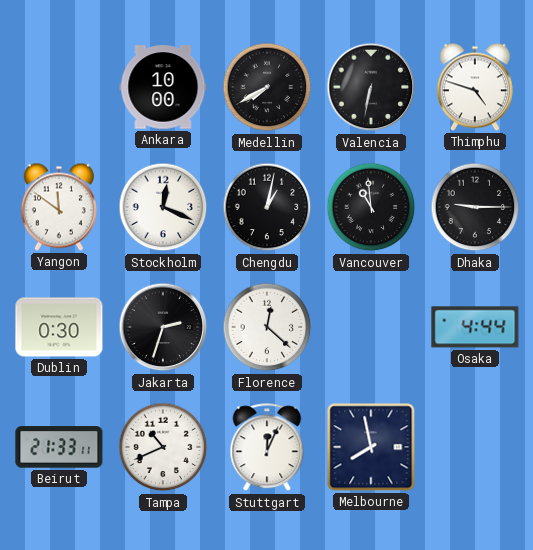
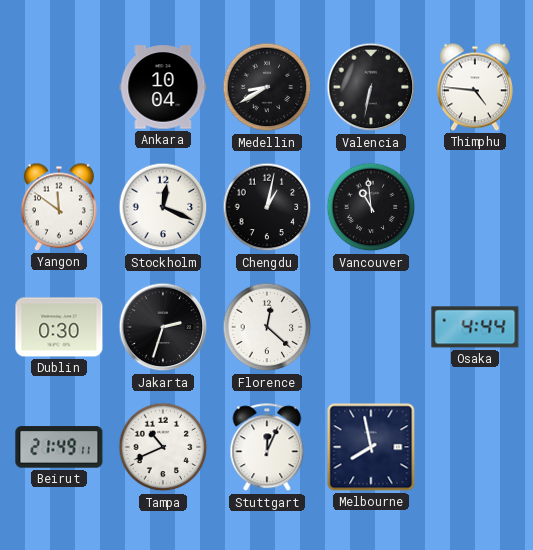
Ankara: 10:00 -> 10:04
Medellin: 7:40 -> 8:40
Thimphu: 4:48 -> 4:46
Dhaka: 9:15 -> none
Beirut: 21:33 -> 21:49
